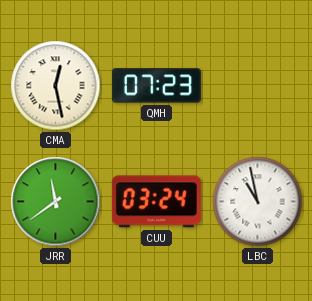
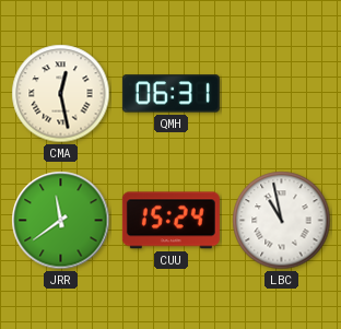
QMH: 07:23 -> 06:31
CUU: 03:24 -> 15:24
